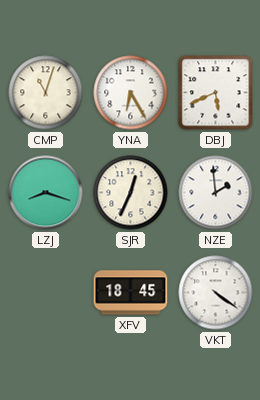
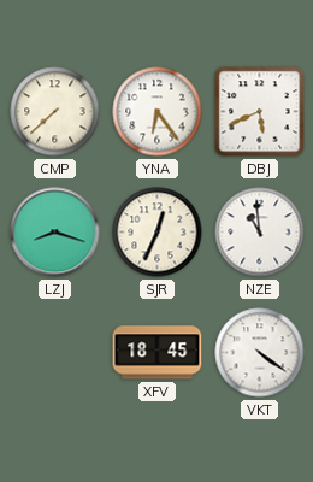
CMP: 11:03 -> 7:38
YNA: 6:25 -> 6:24
NZE: 1:59 -> 10:59
